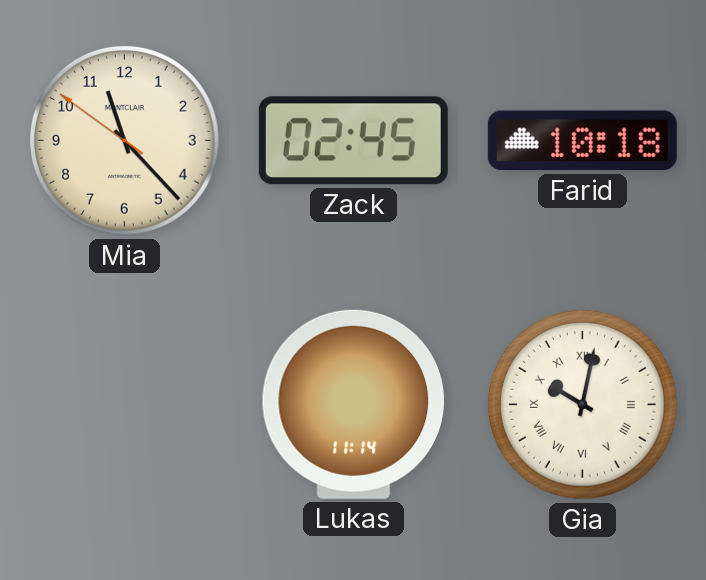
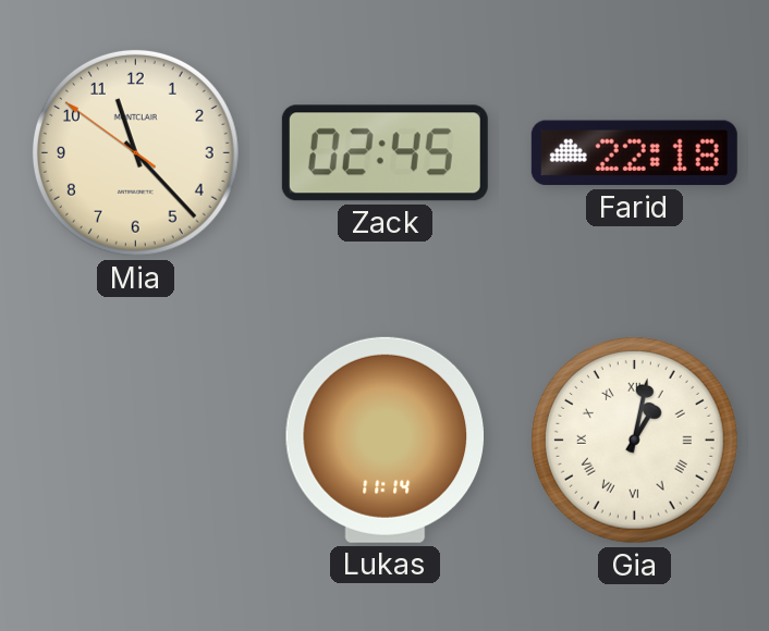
Farid: 10:18 -> 22:18
Gia: 10:02 -> 1:02
